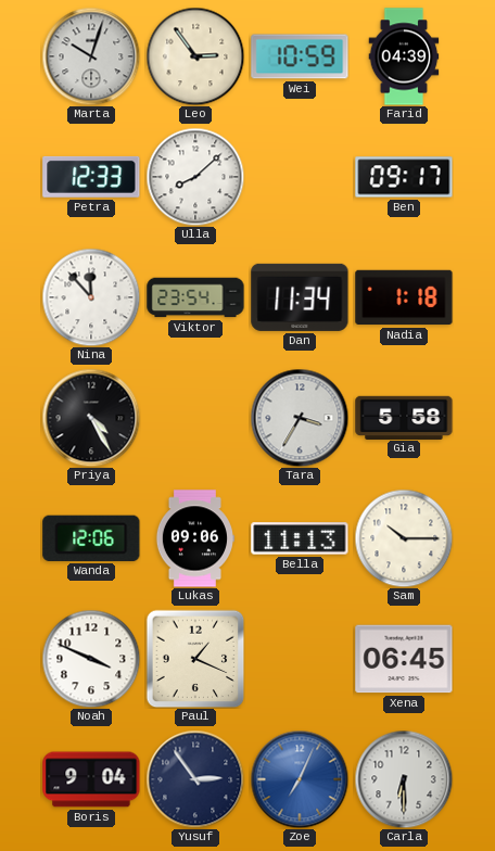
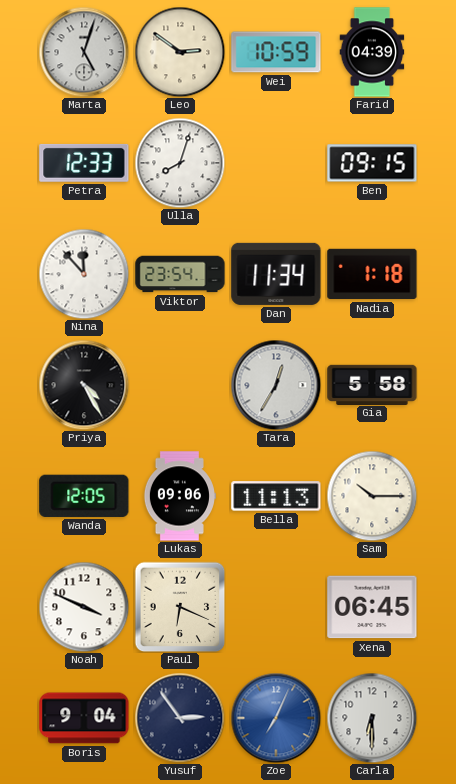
Marta: 10:03 -> 5:03
Leo: 2:54 -> 2:51
Ulla: 8:08 -> 8:03
Ben: 09:17 -> 09:15
Tara: 3:35 -> 12:35
Wanda: 12:06 -> 12:05
Paul: 1:19 -> 6:19
